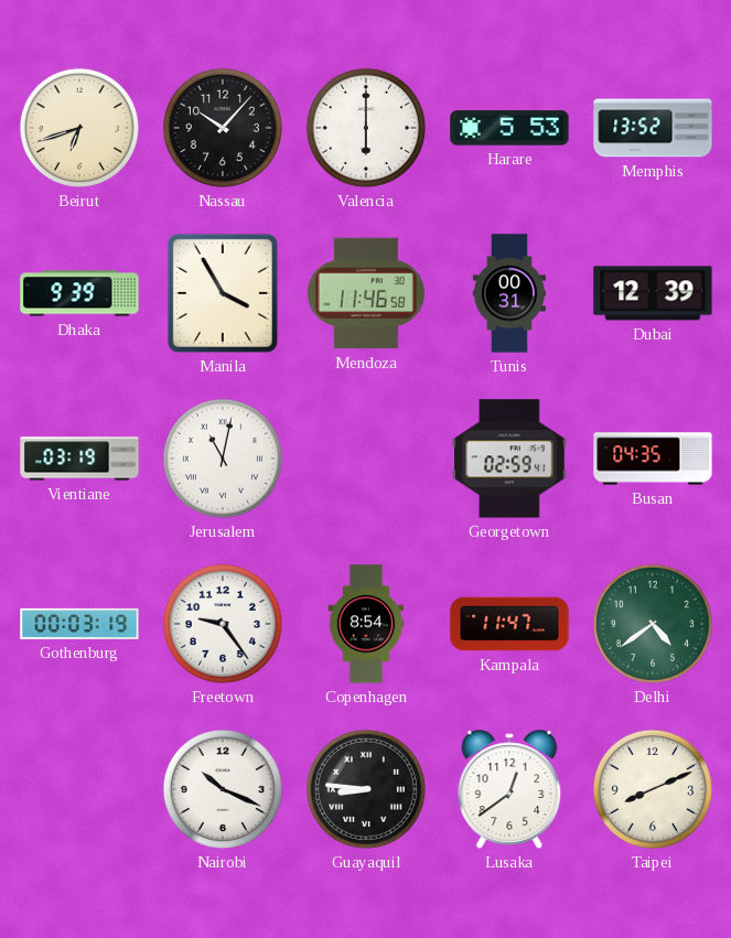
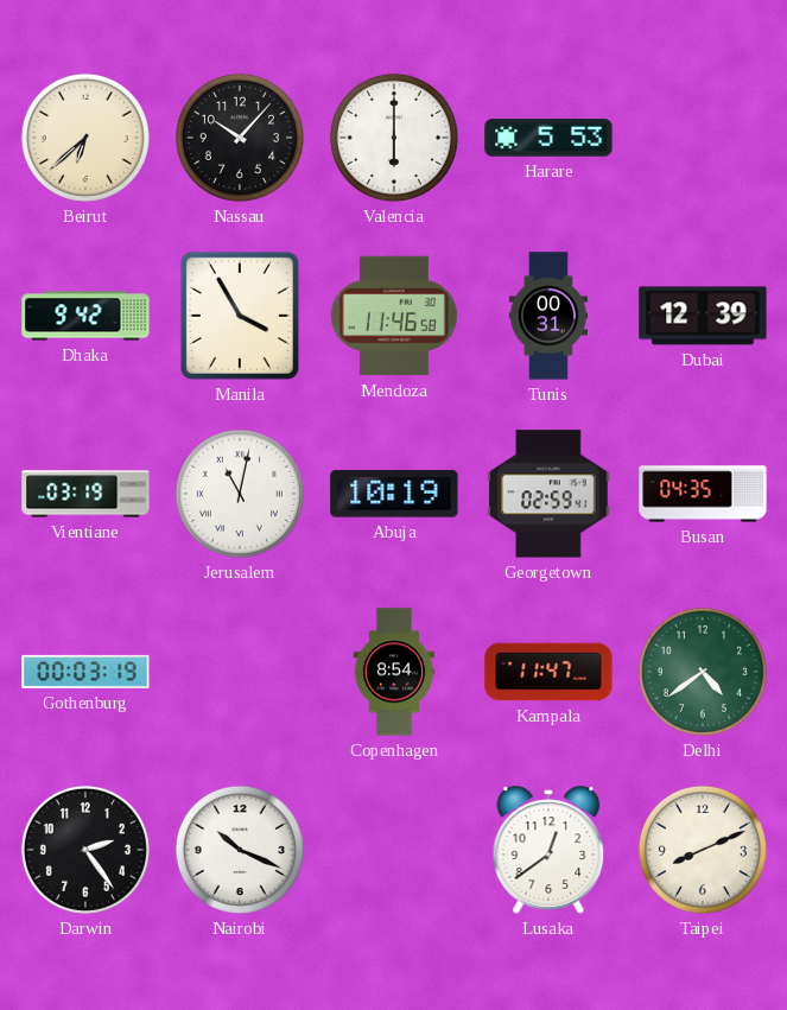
Beirut: 6:42 -> 6:38
Memphis: 13:52 -> none
Dhaka: 9:39 -> 9:42
Abuja: none -> 10:19
Freetown: 9:24 -> none
Darwin: none -> 2:24
Guayaquil: 8:46 -> none
